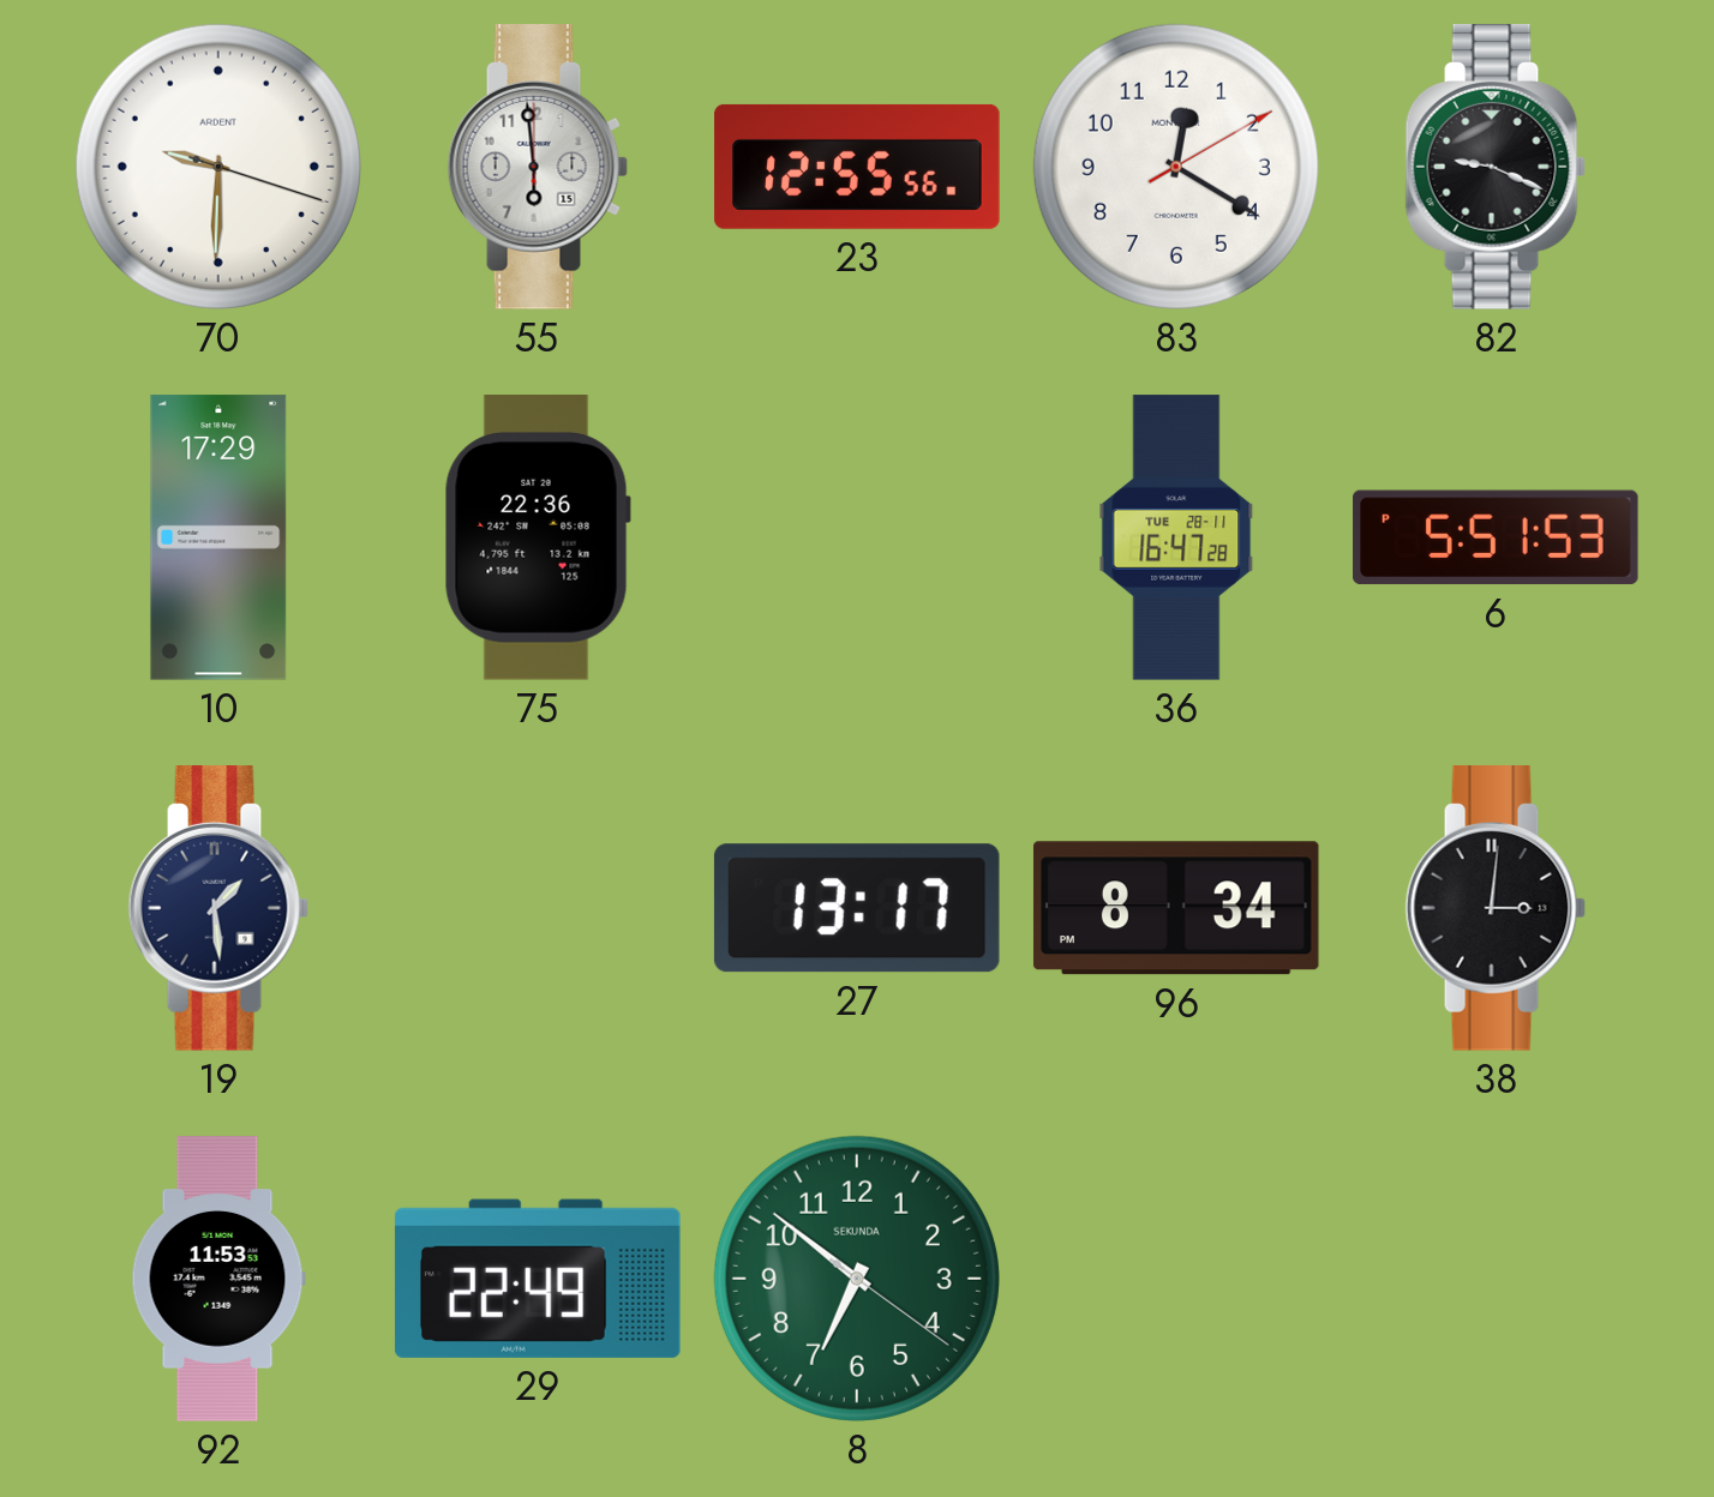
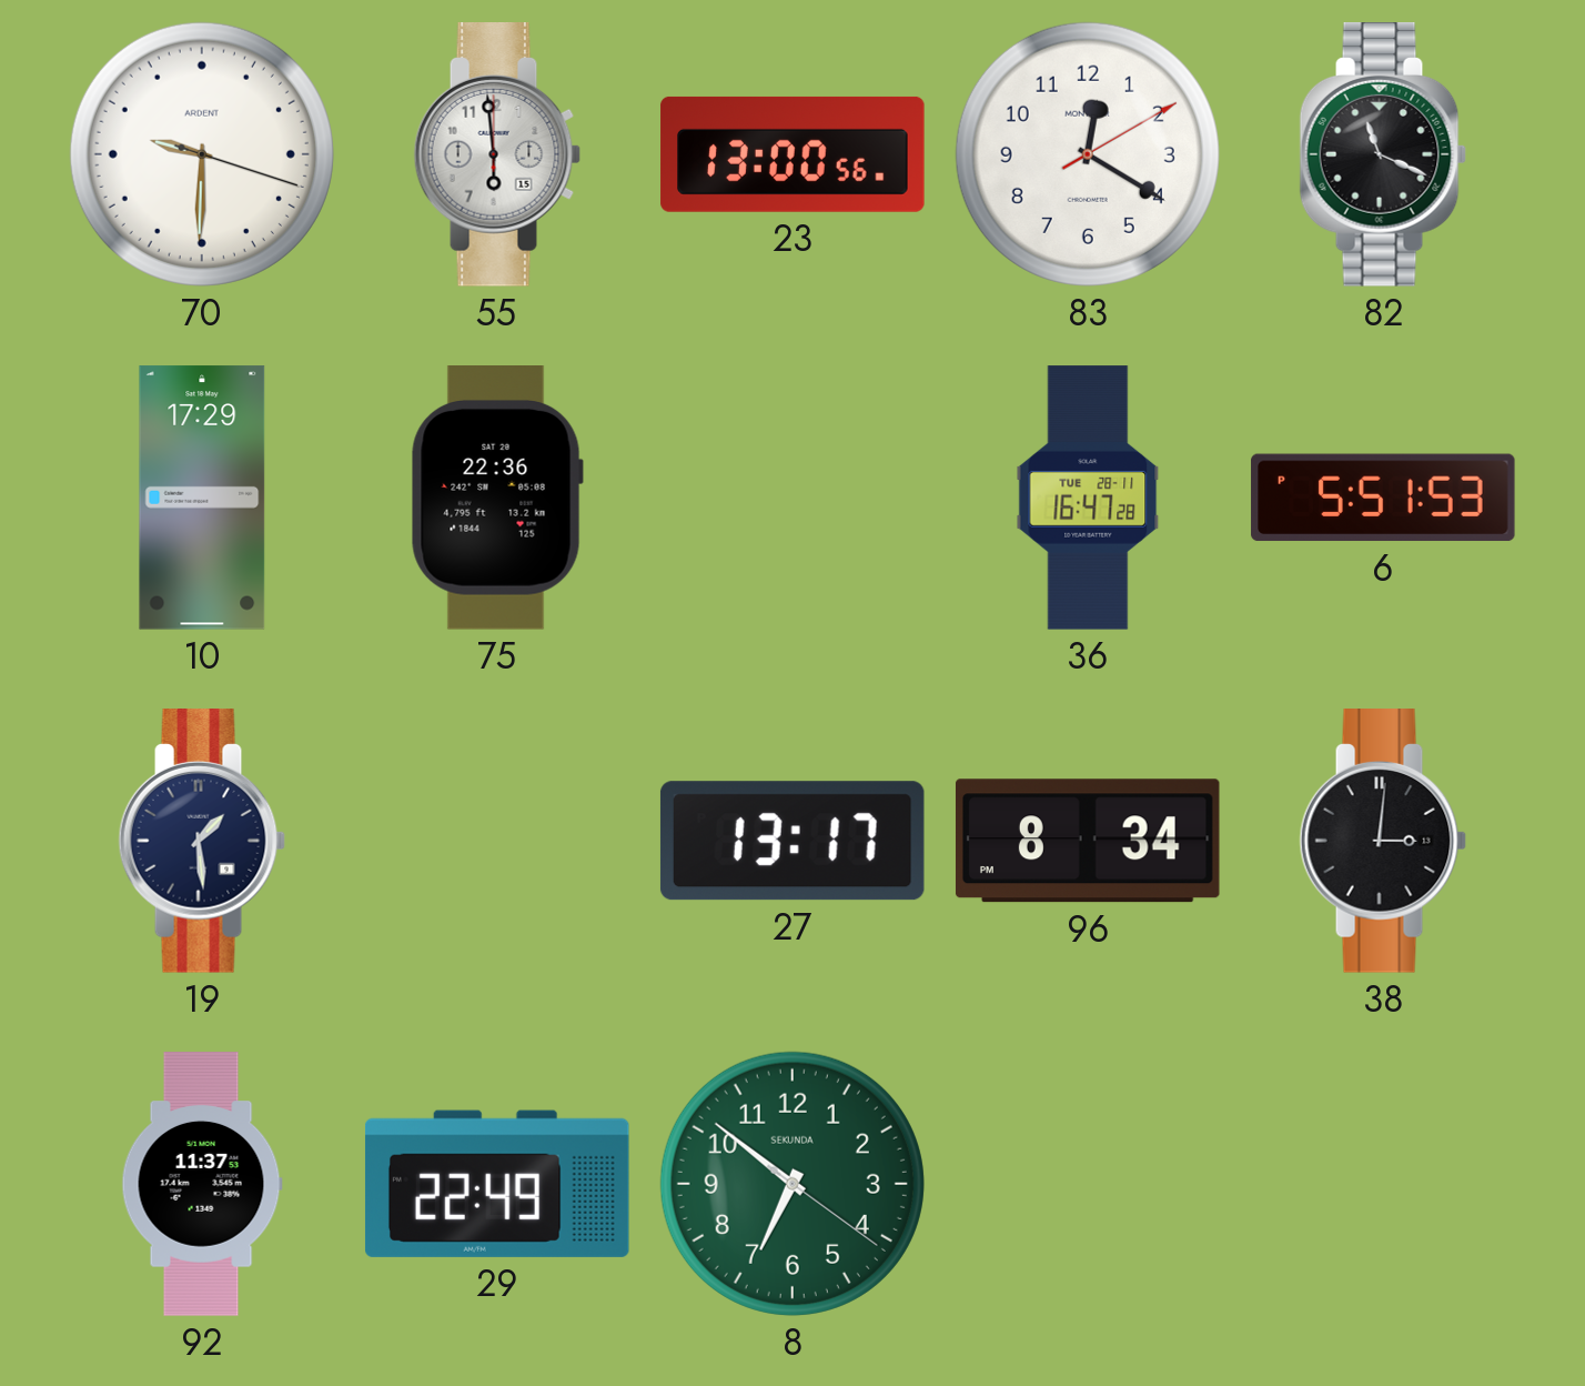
23: 12:55 -> 13:00
82: 9:19 -> 11:19
92: 11:53 -> 11:37
